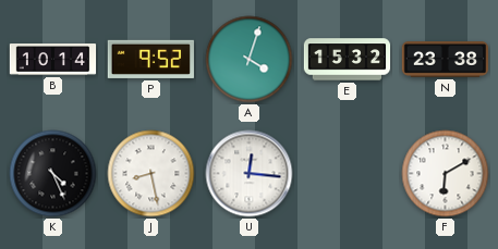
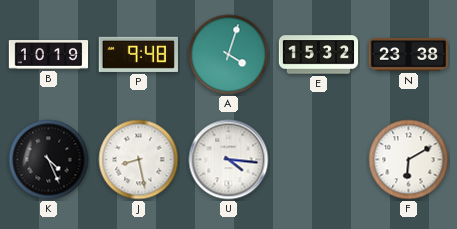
B: 10:14 -> 10:19
P: 9:52 -> 9:48
U: 12:16 -> 4:16
